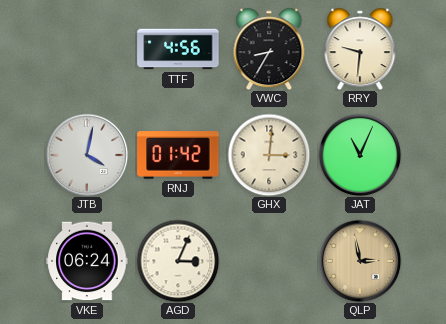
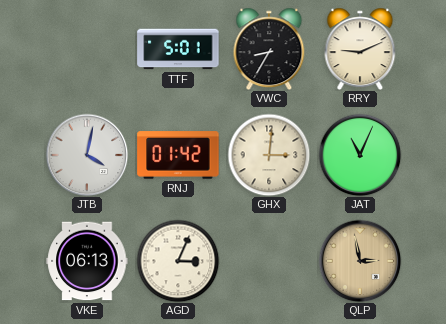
TTF: 4:56 -> 5:01
RRY: 9:31 -> 9:11
VKE: 06:24 -> 06:13
